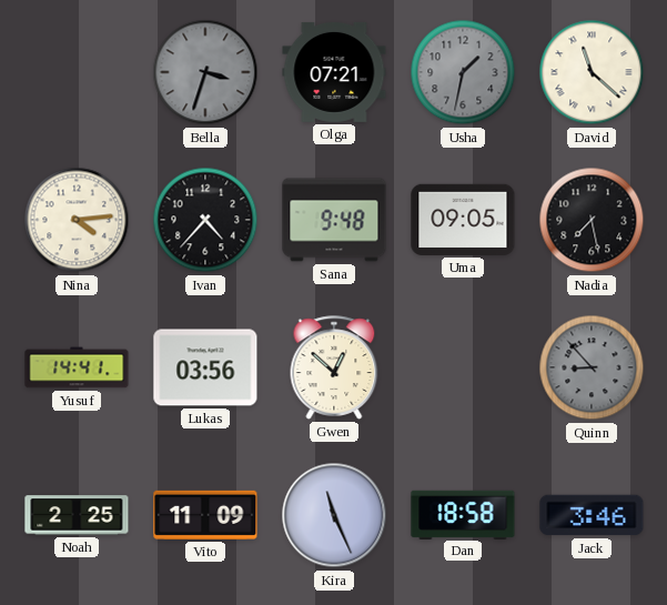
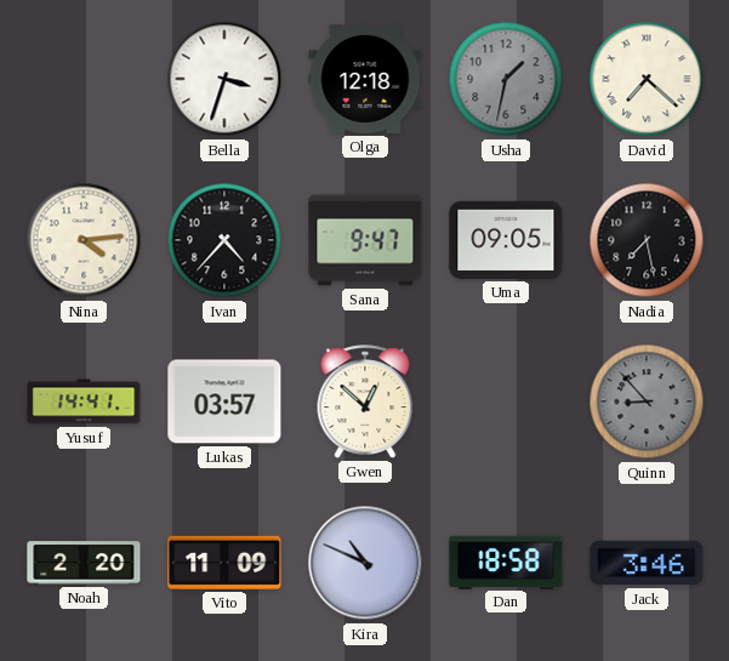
Bella dial: grey -> white
Olga: 07:21 -> 12:18
David: 11:22 -> 7:22
Sana: 9:48 -> 9:47
Lukas: 03:56 -> 03:57
Noah: 2:25 -> 2:20
Kira: 11:26 -> 10:49
